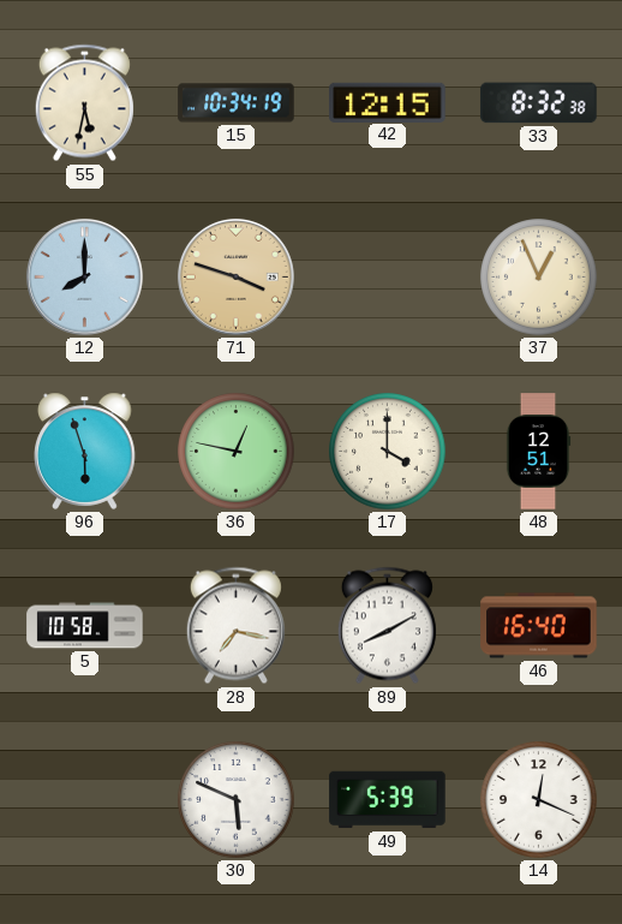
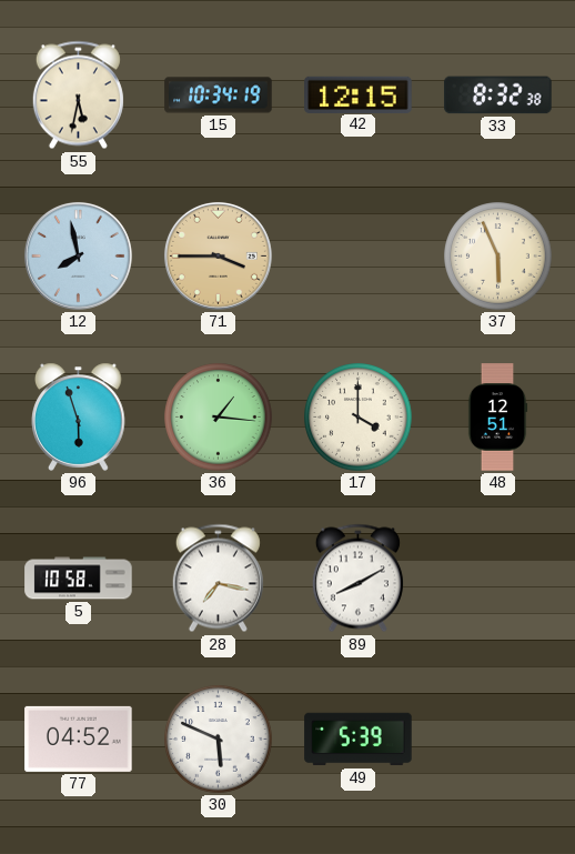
12: 8:00 -> 7:58
71: 3:48 -> 3:45
37: 12:56 -> 5:56
36: 12:47 -> 1:16
46: 16:40 -> none
77: none -> 04:52
14: 12:19 -> none
